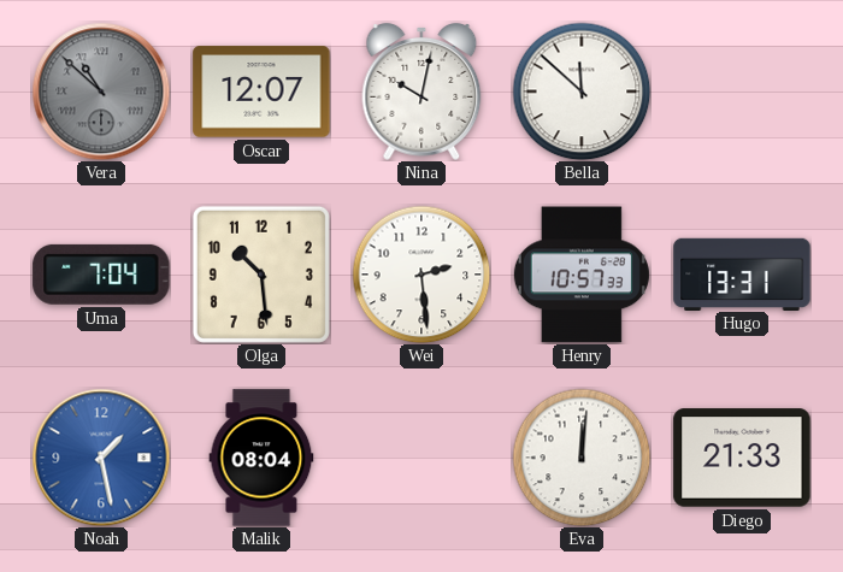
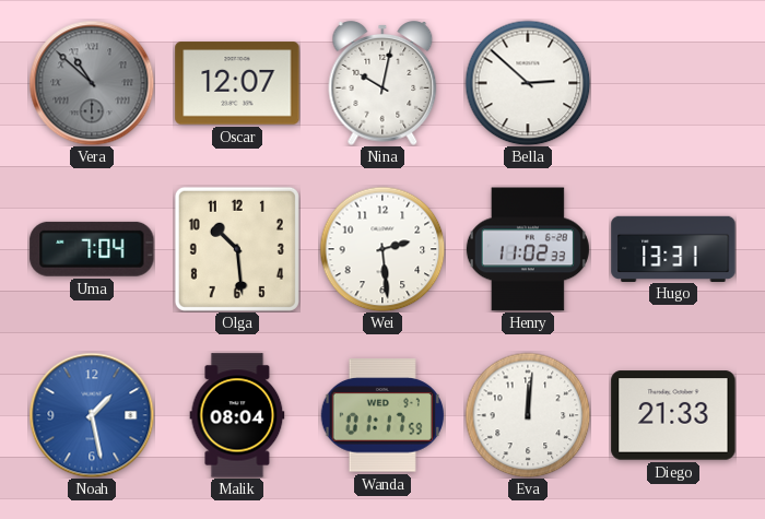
Bella: 11:52 -> 2:52
Henry: 10:57 -> 11:02
Wanda: none -> 01:17
